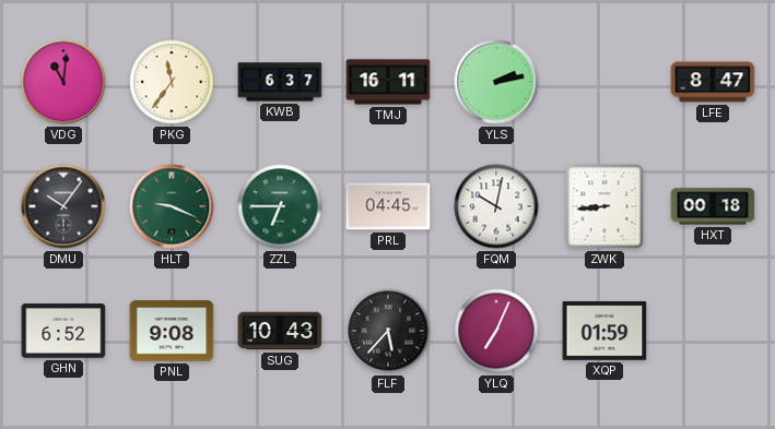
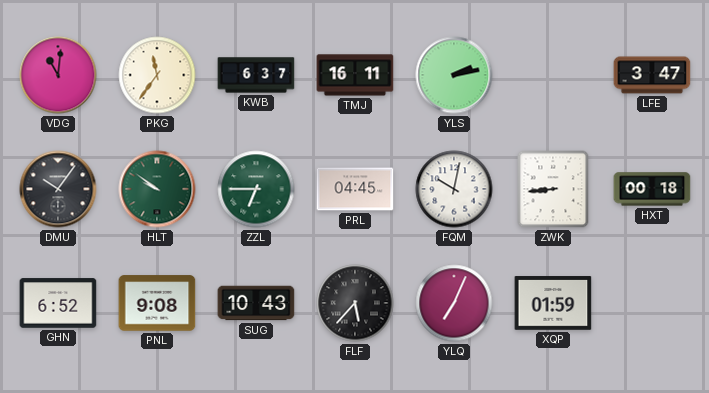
LFE: 8:47 -> 3:47
HLT: 9:19 -> 9:51
